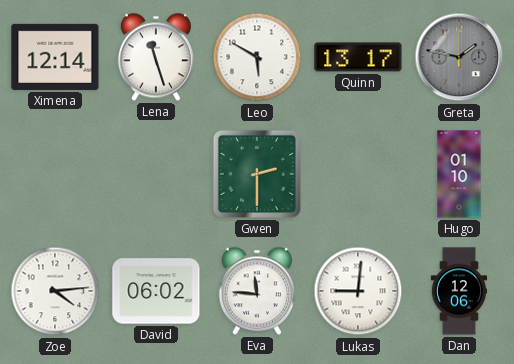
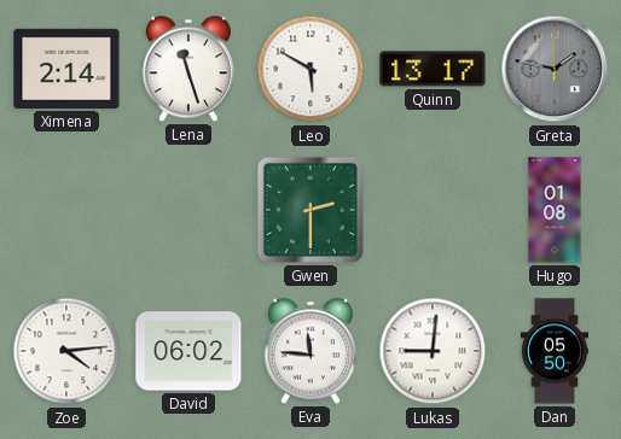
Ximena: 12:14 -> 2:14
Hugo: 01:10 -> 01:08
Dan: 12:06 -> 05:50
